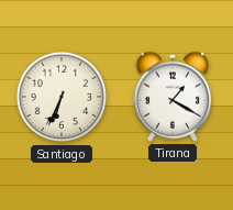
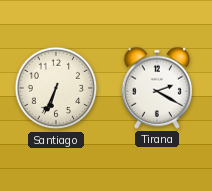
Tirana: 1:20 -> 2:20
